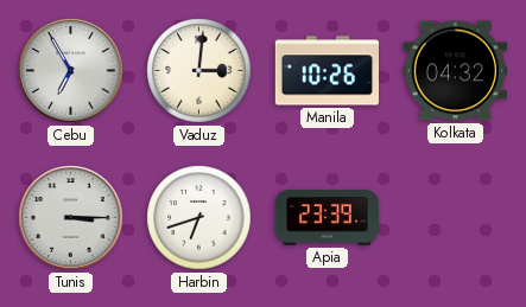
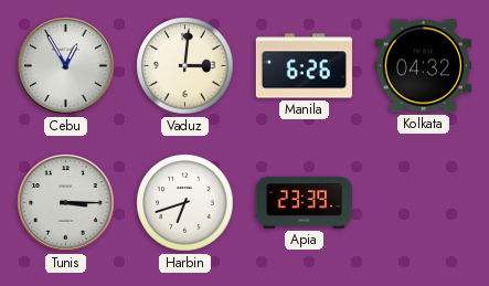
Cebu: 6:55 -> 12:55
Manila: 10:26 -> 6:26
